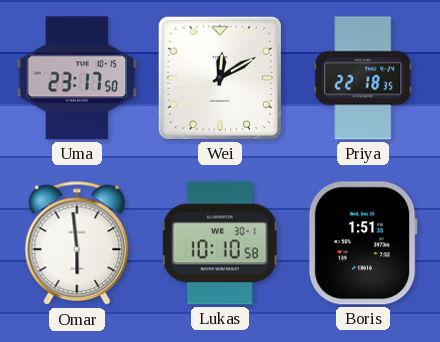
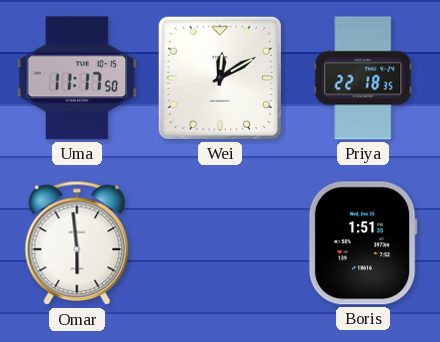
Uma: 23:17 -> 11:17
Lukas: 10:10 -> none
